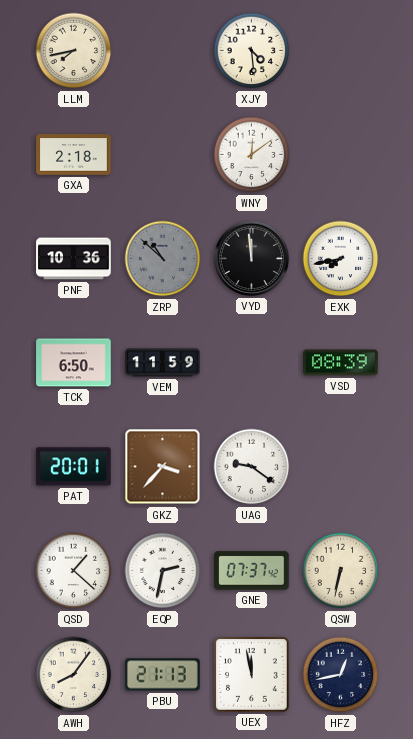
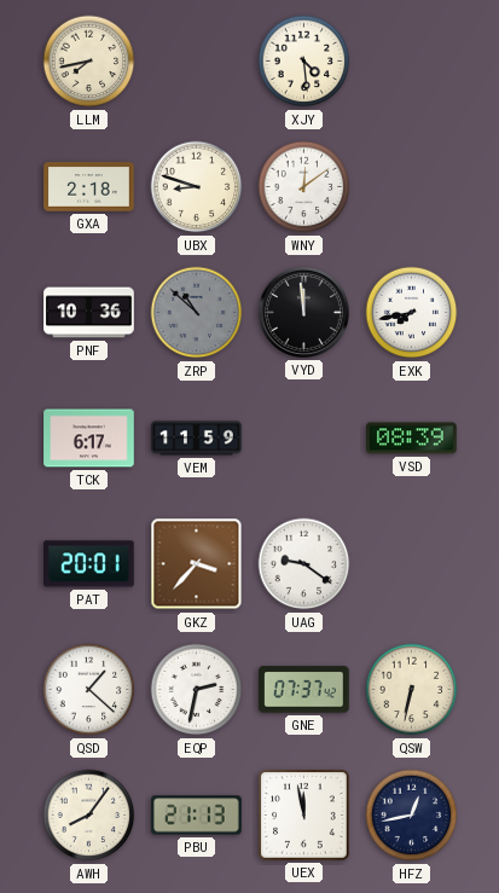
UBX: none -> 8:48
TCK: 6:50 -> 6:17
